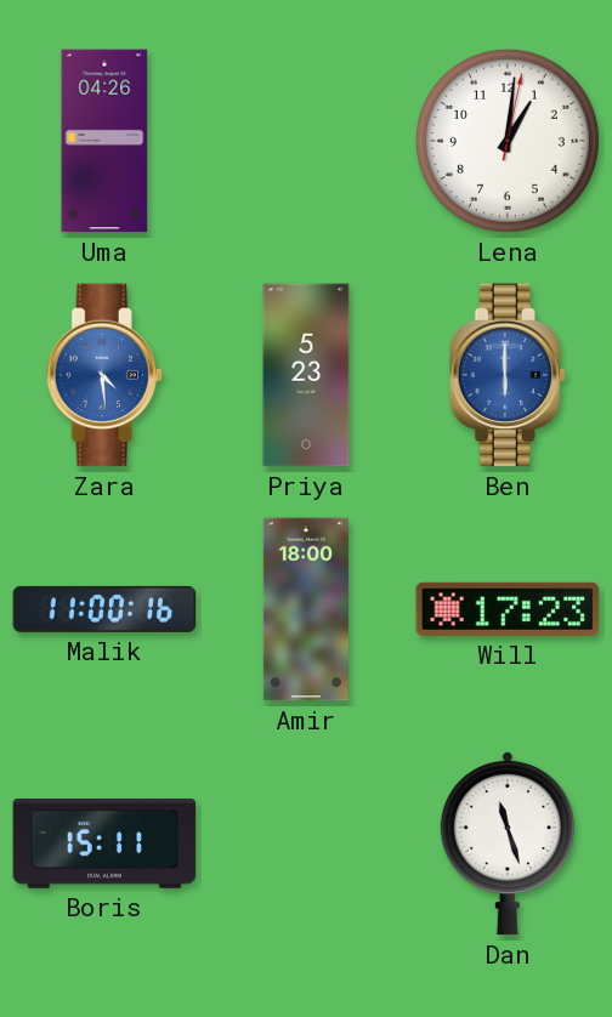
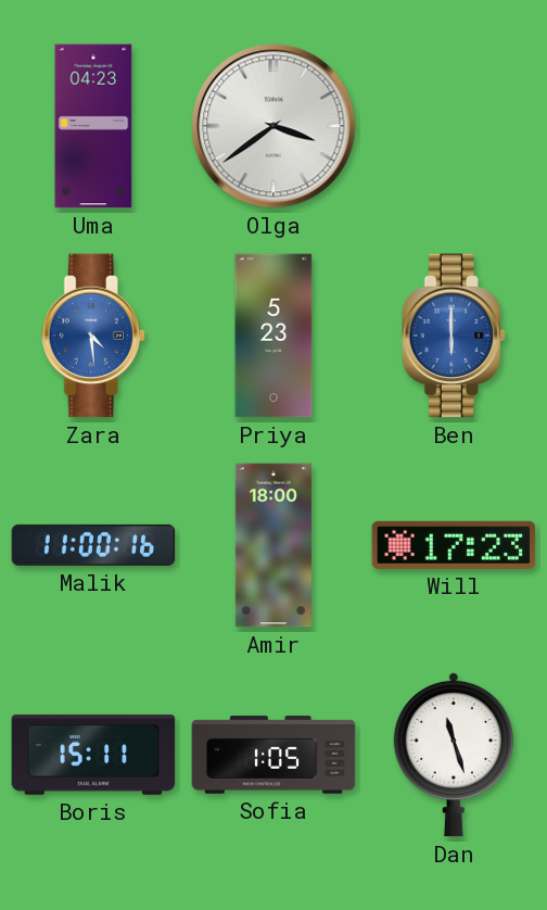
Uma: 04:26 -> 04:23
Olga: none -> 3:39
Lena: 1:01 -> none
Sofia: none -> 1:05
